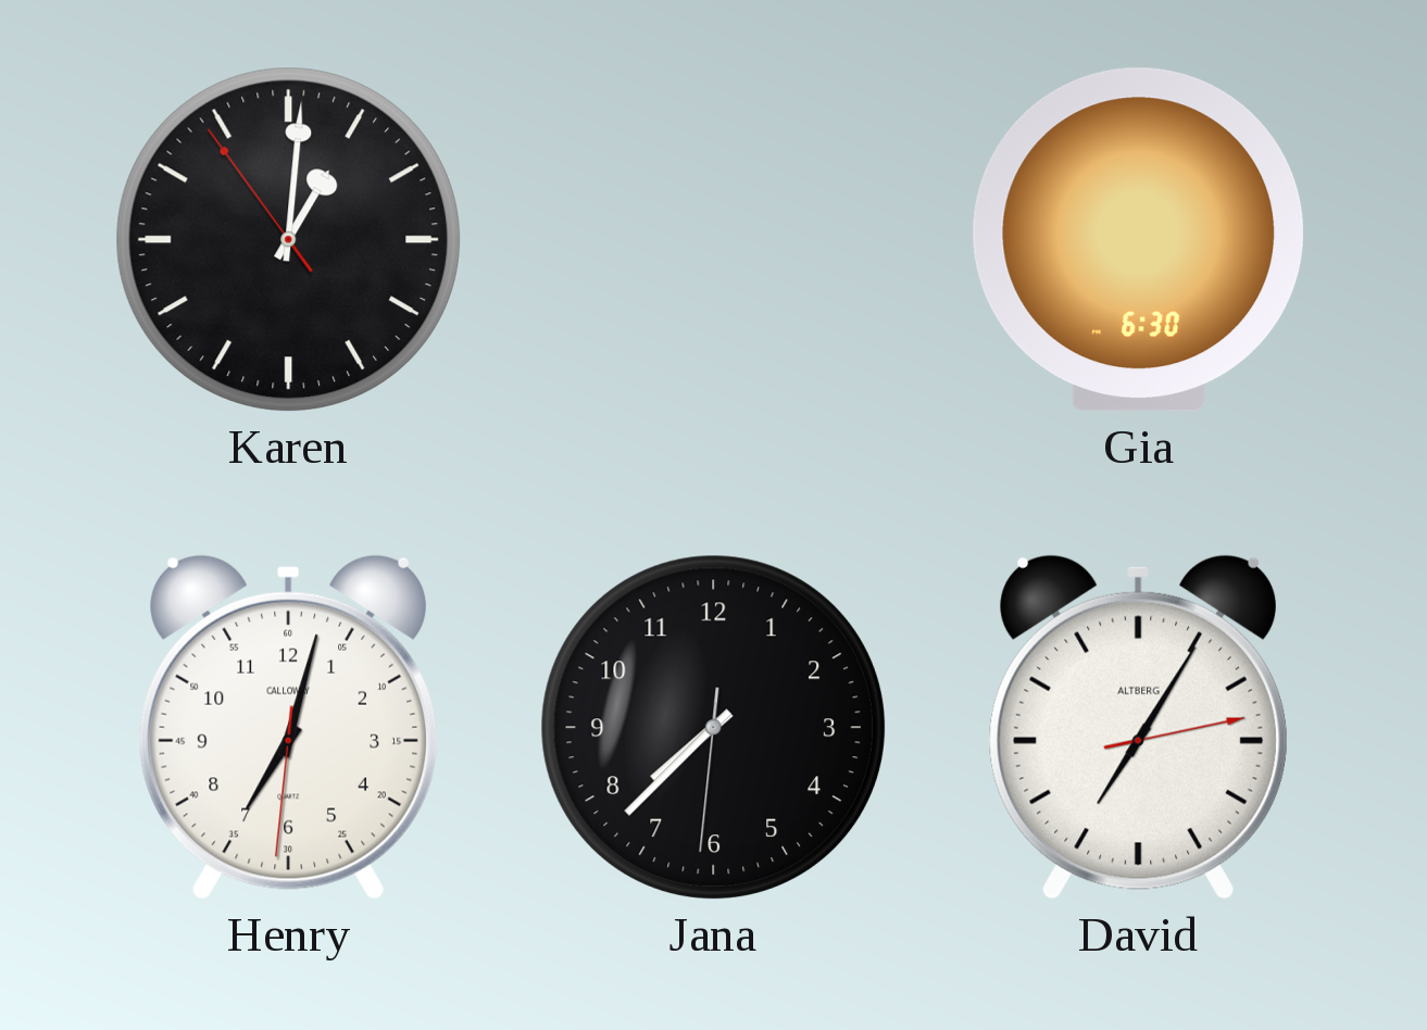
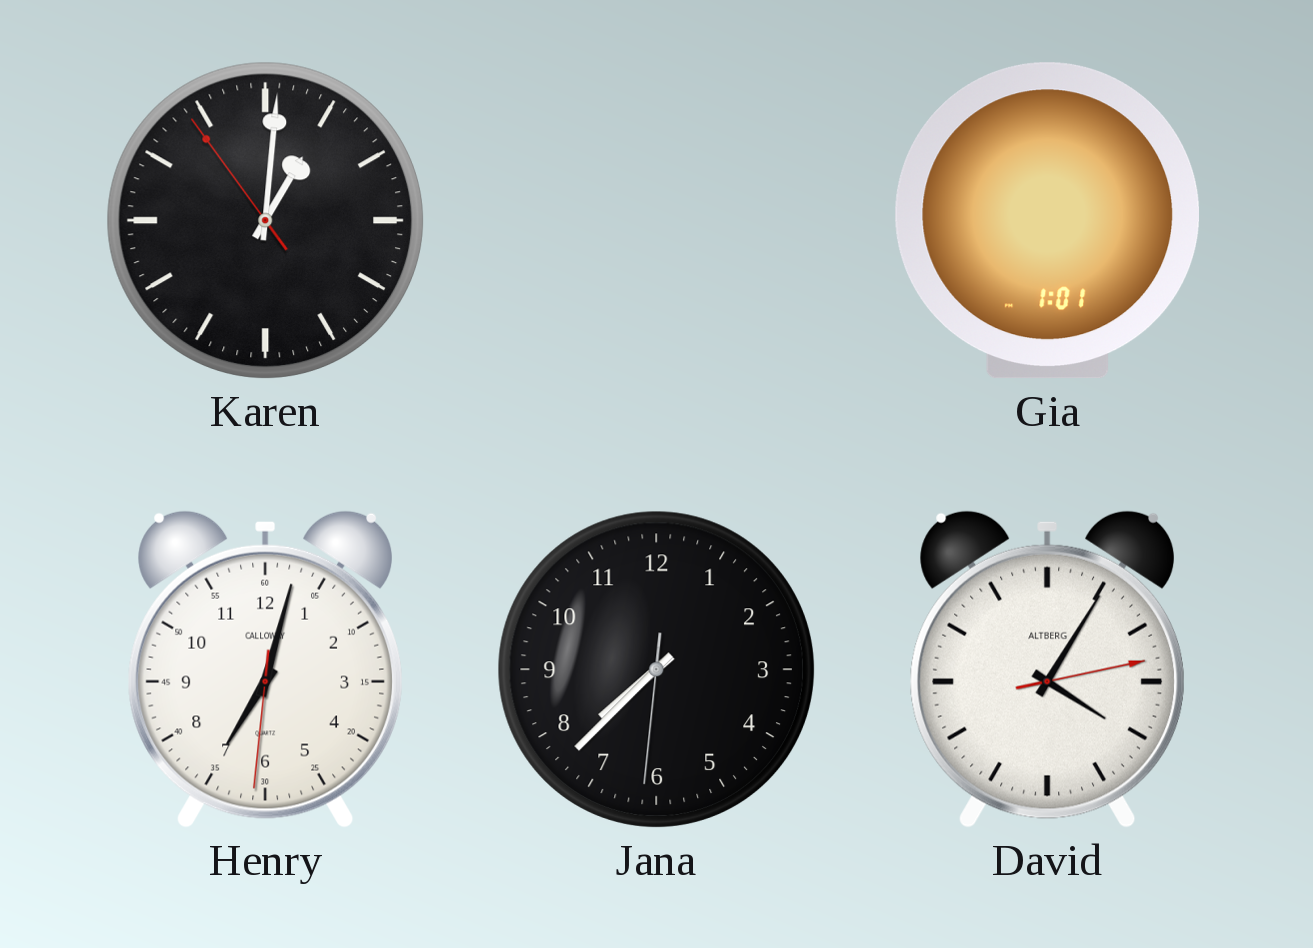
Gia: 6:30 -> 1:01
David: 7:05 -> 4:05
